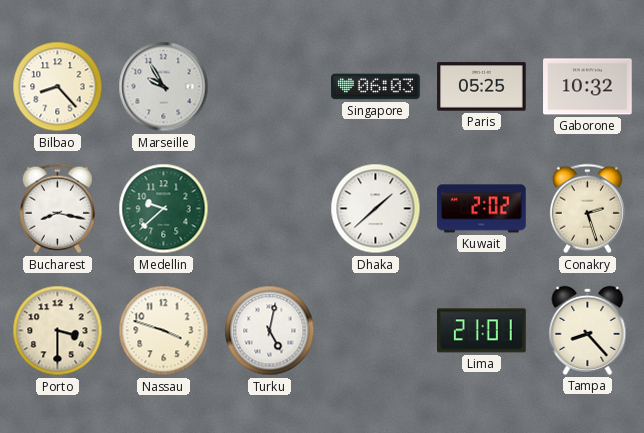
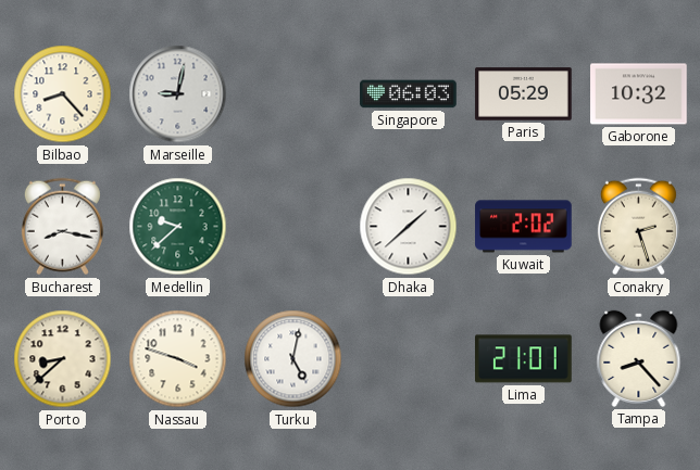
Marseille: 9:55 -> 9:02
Paris: 05:25 -> 05:29
Porto: 3:30 -> 8:38
